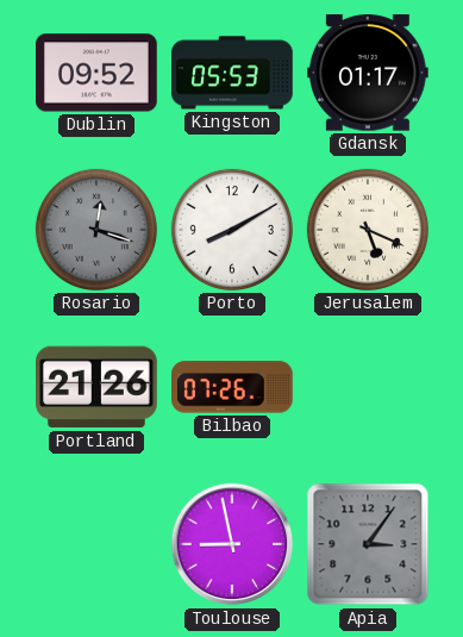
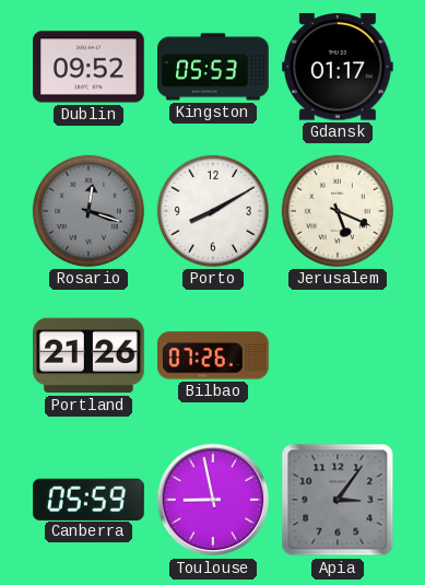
Canberra: none -> 05:59
